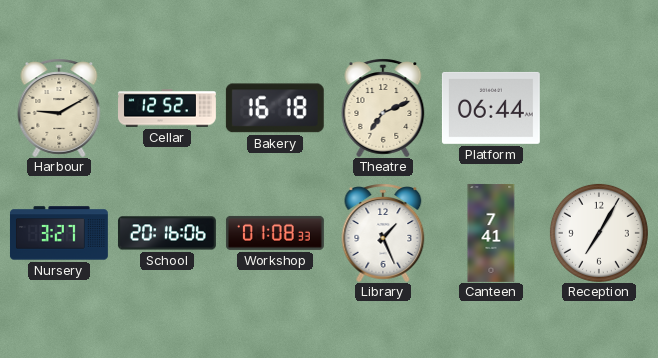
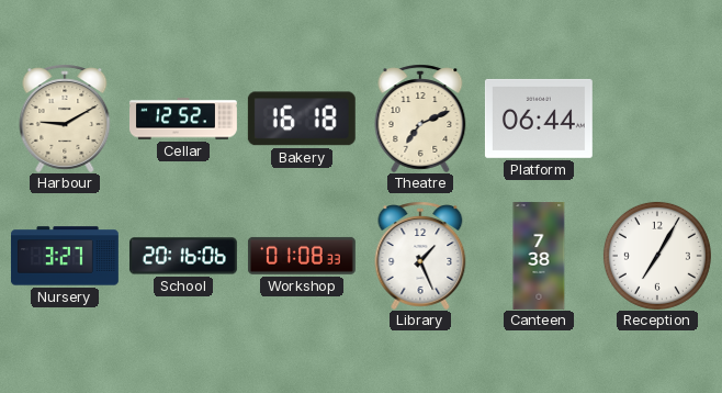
Canteen: 7:41 -> 7:38
